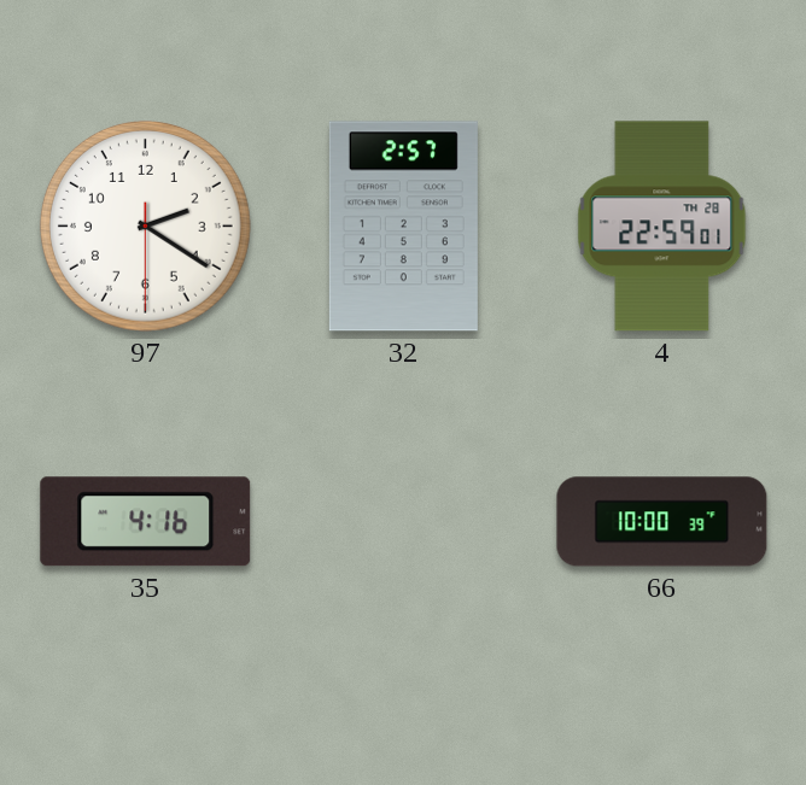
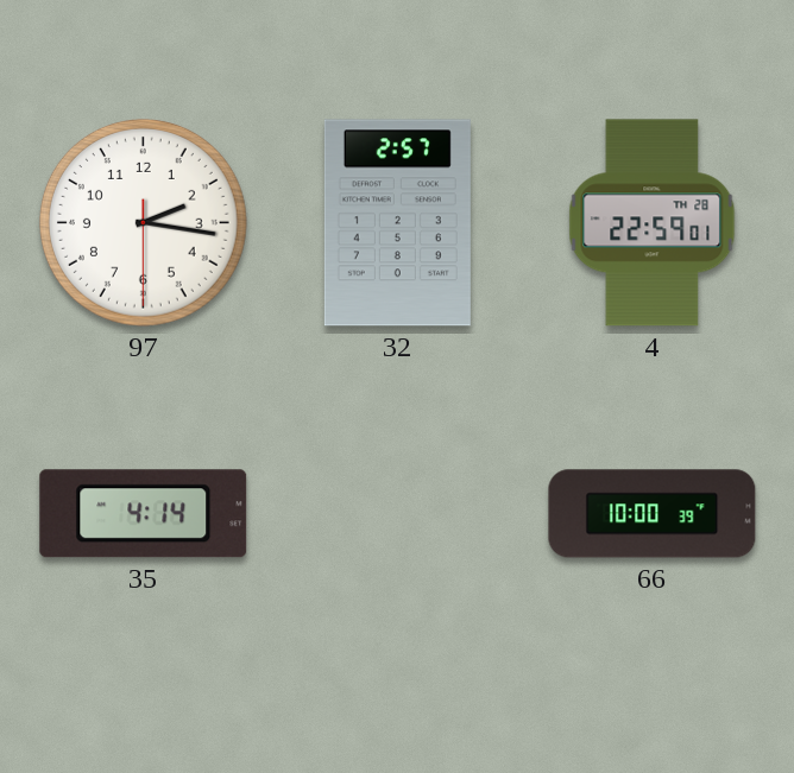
97: 2:20 -> 2:16
35: 4:16 -> 4:14
